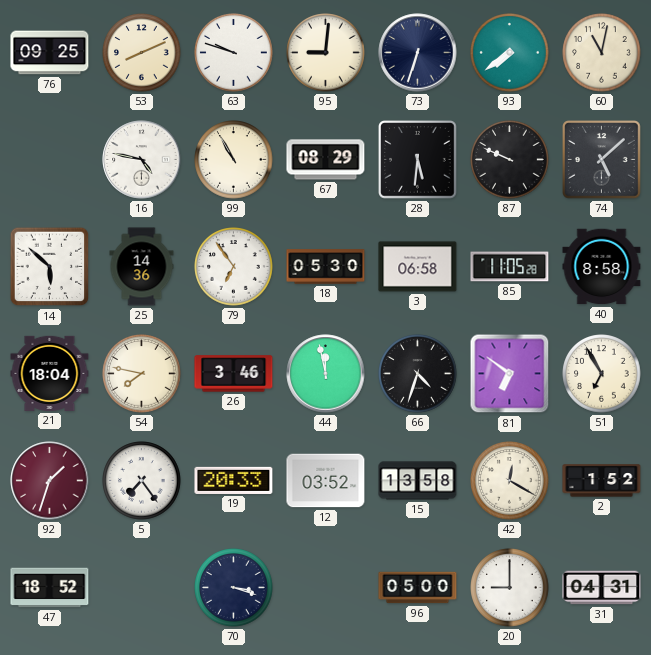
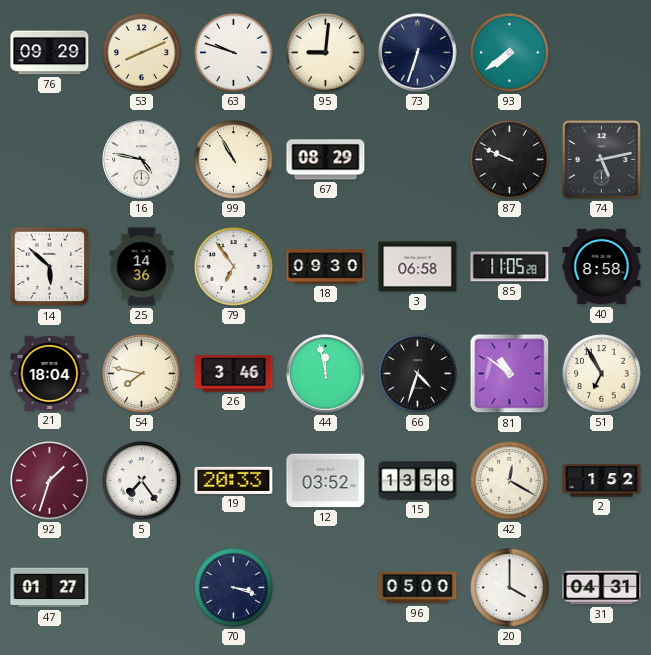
76: 09:25 -> 09:29
60: 11:02 -> none
28: 5:31 -> none
74: 5:08 -> 5:13
18: 05:30 -> 09:30
81: 6:51 -> 10:51
47: 18:52 -> 01:27
20: 9:00 -> 4:00
